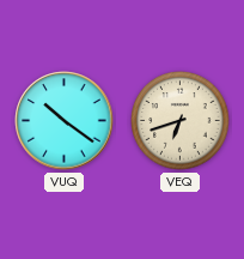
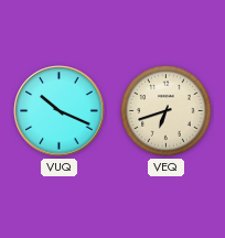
VUQ: 10:21 -> 10:19
